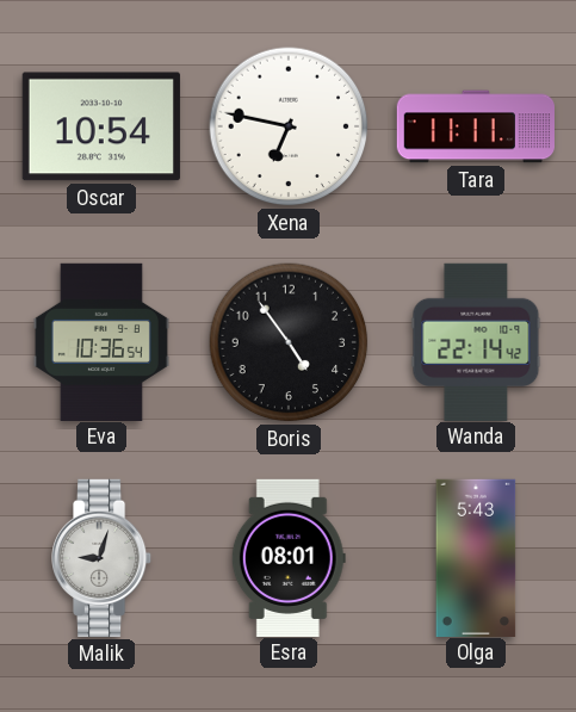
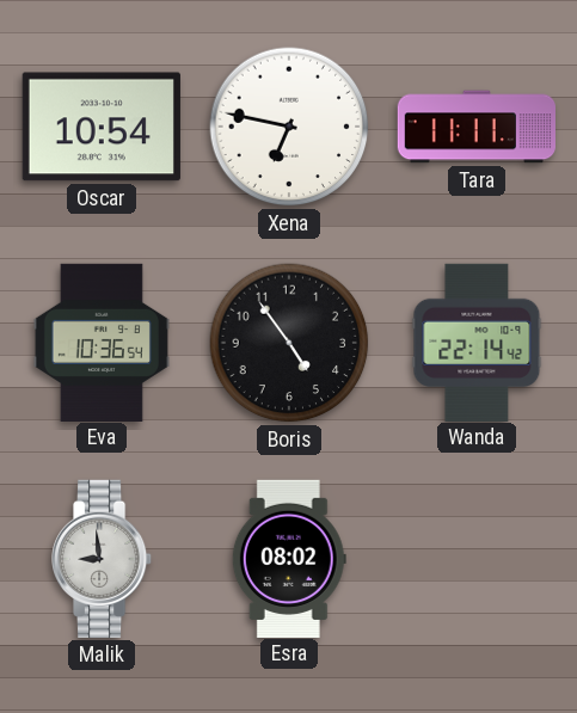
Malik: 9:03 -> 8:59
Esra: 08:01 -> 08:02
Olga: 5:43 -> none
